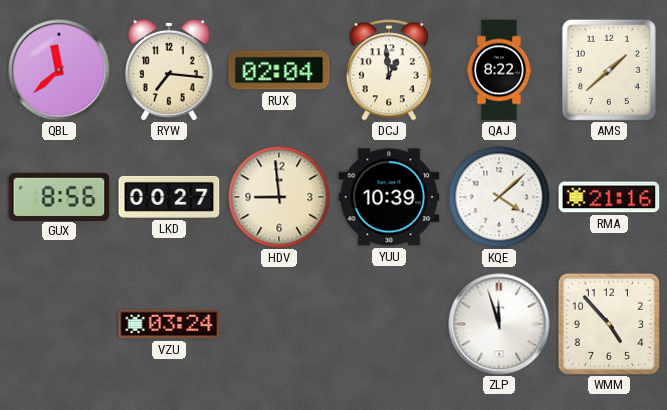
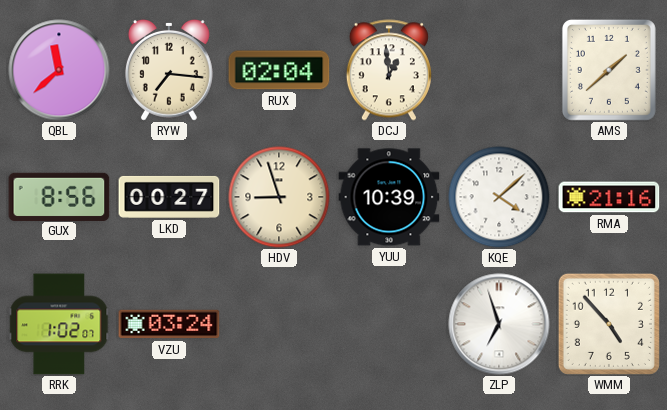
QAJ: 8:22 -> none
HDV: 8:59 -> 8:57
RRK: none -> 1:02
ZLP: 11:57 -> 6:57
